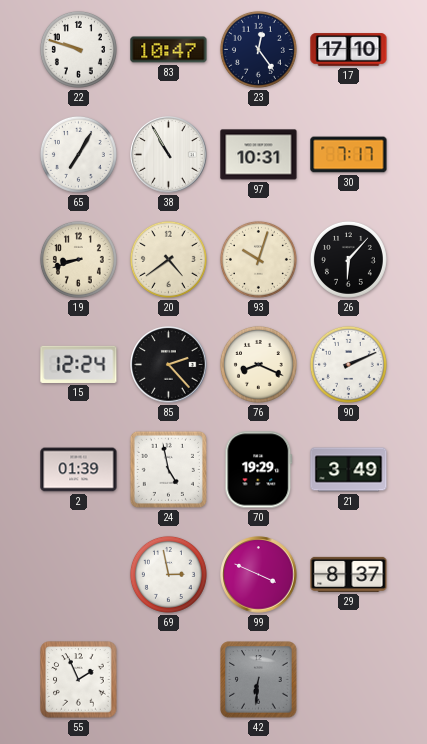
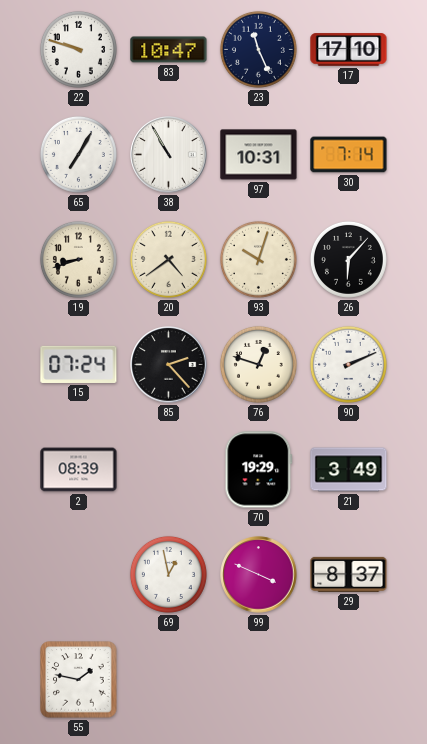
23: 12:24 -> 11:26
30: 7:17 -> 7:14
15: 12:24 -> 07:24
76: 8:19 -> 12:48
2: 01:39 -> 08:39
24: 4:58 -> none
69: 2:58 -> 12:58
55: 1:56 -> 1:47
42: 6:31 -> none
